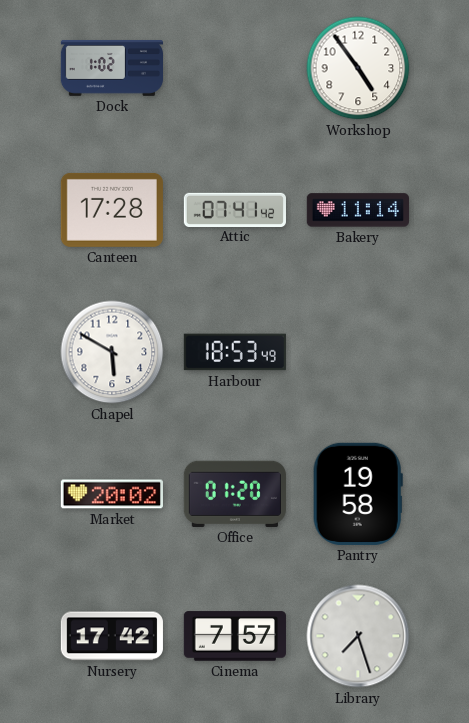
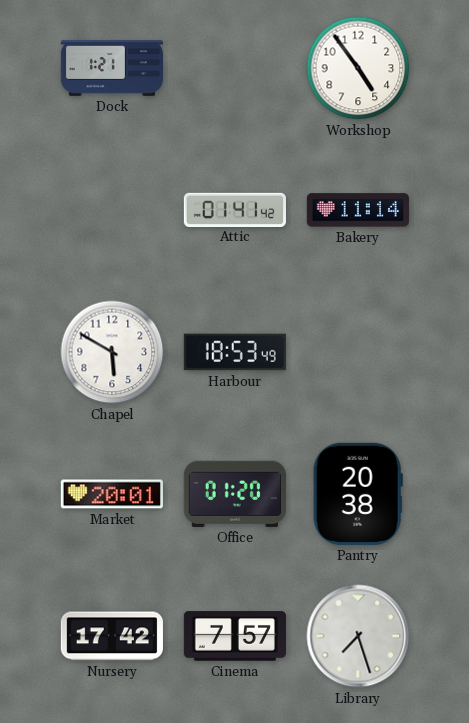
Dock: 1:02 -> 1:21
Canteen: 17:28 -> none
Attic: 07:41 -> 01:41
Market: 20:02 -> 20:01
Pantry: 19:58 -> 20:38
